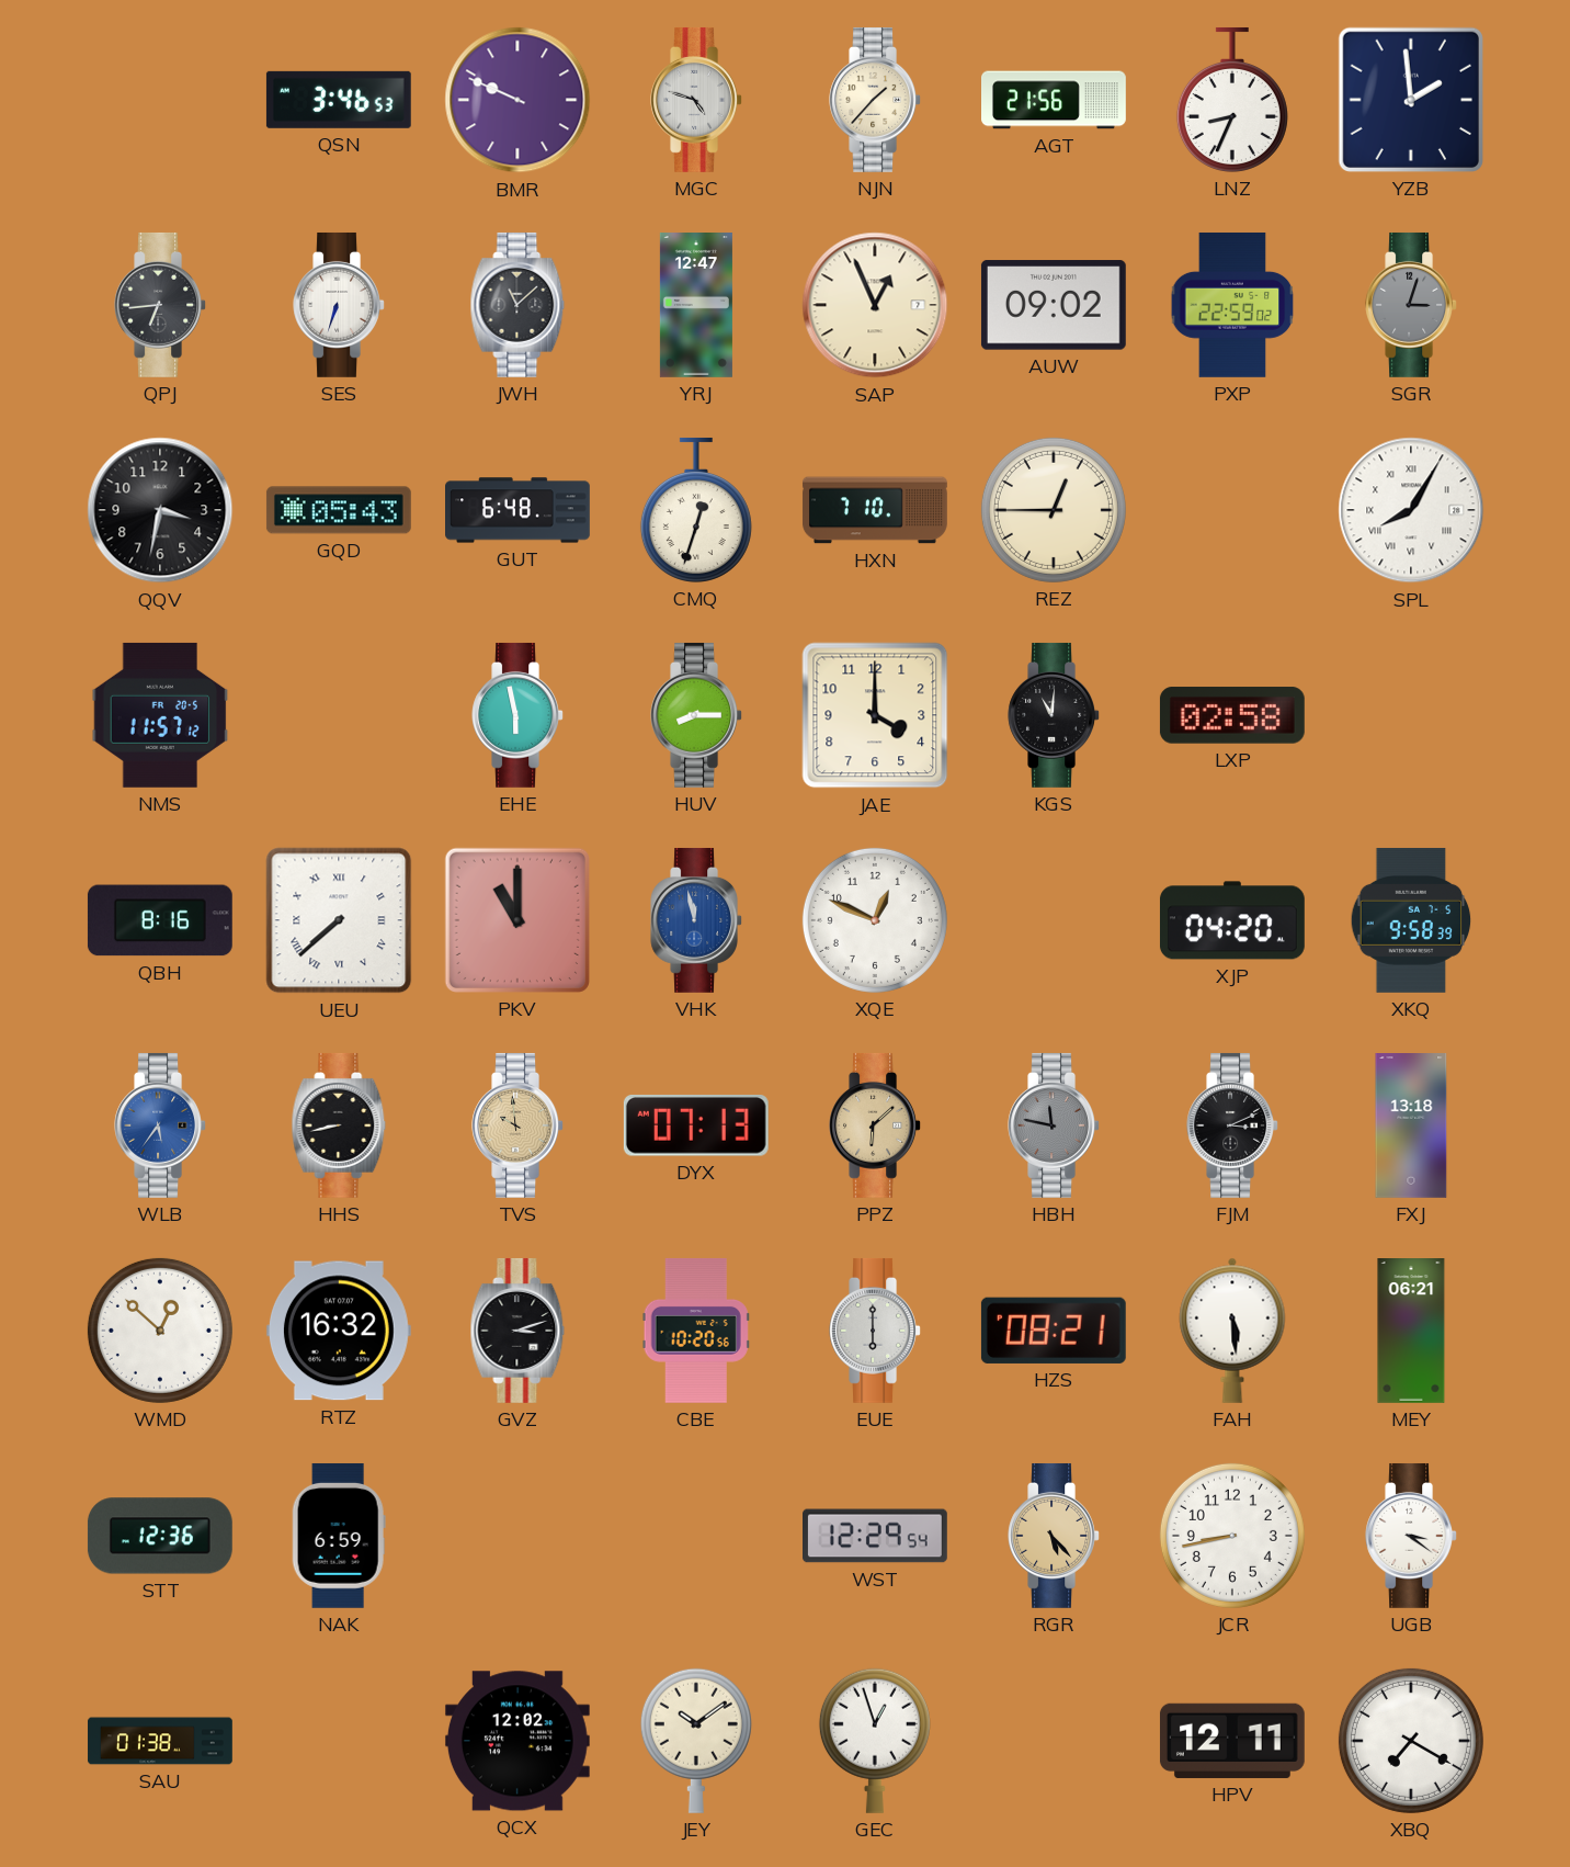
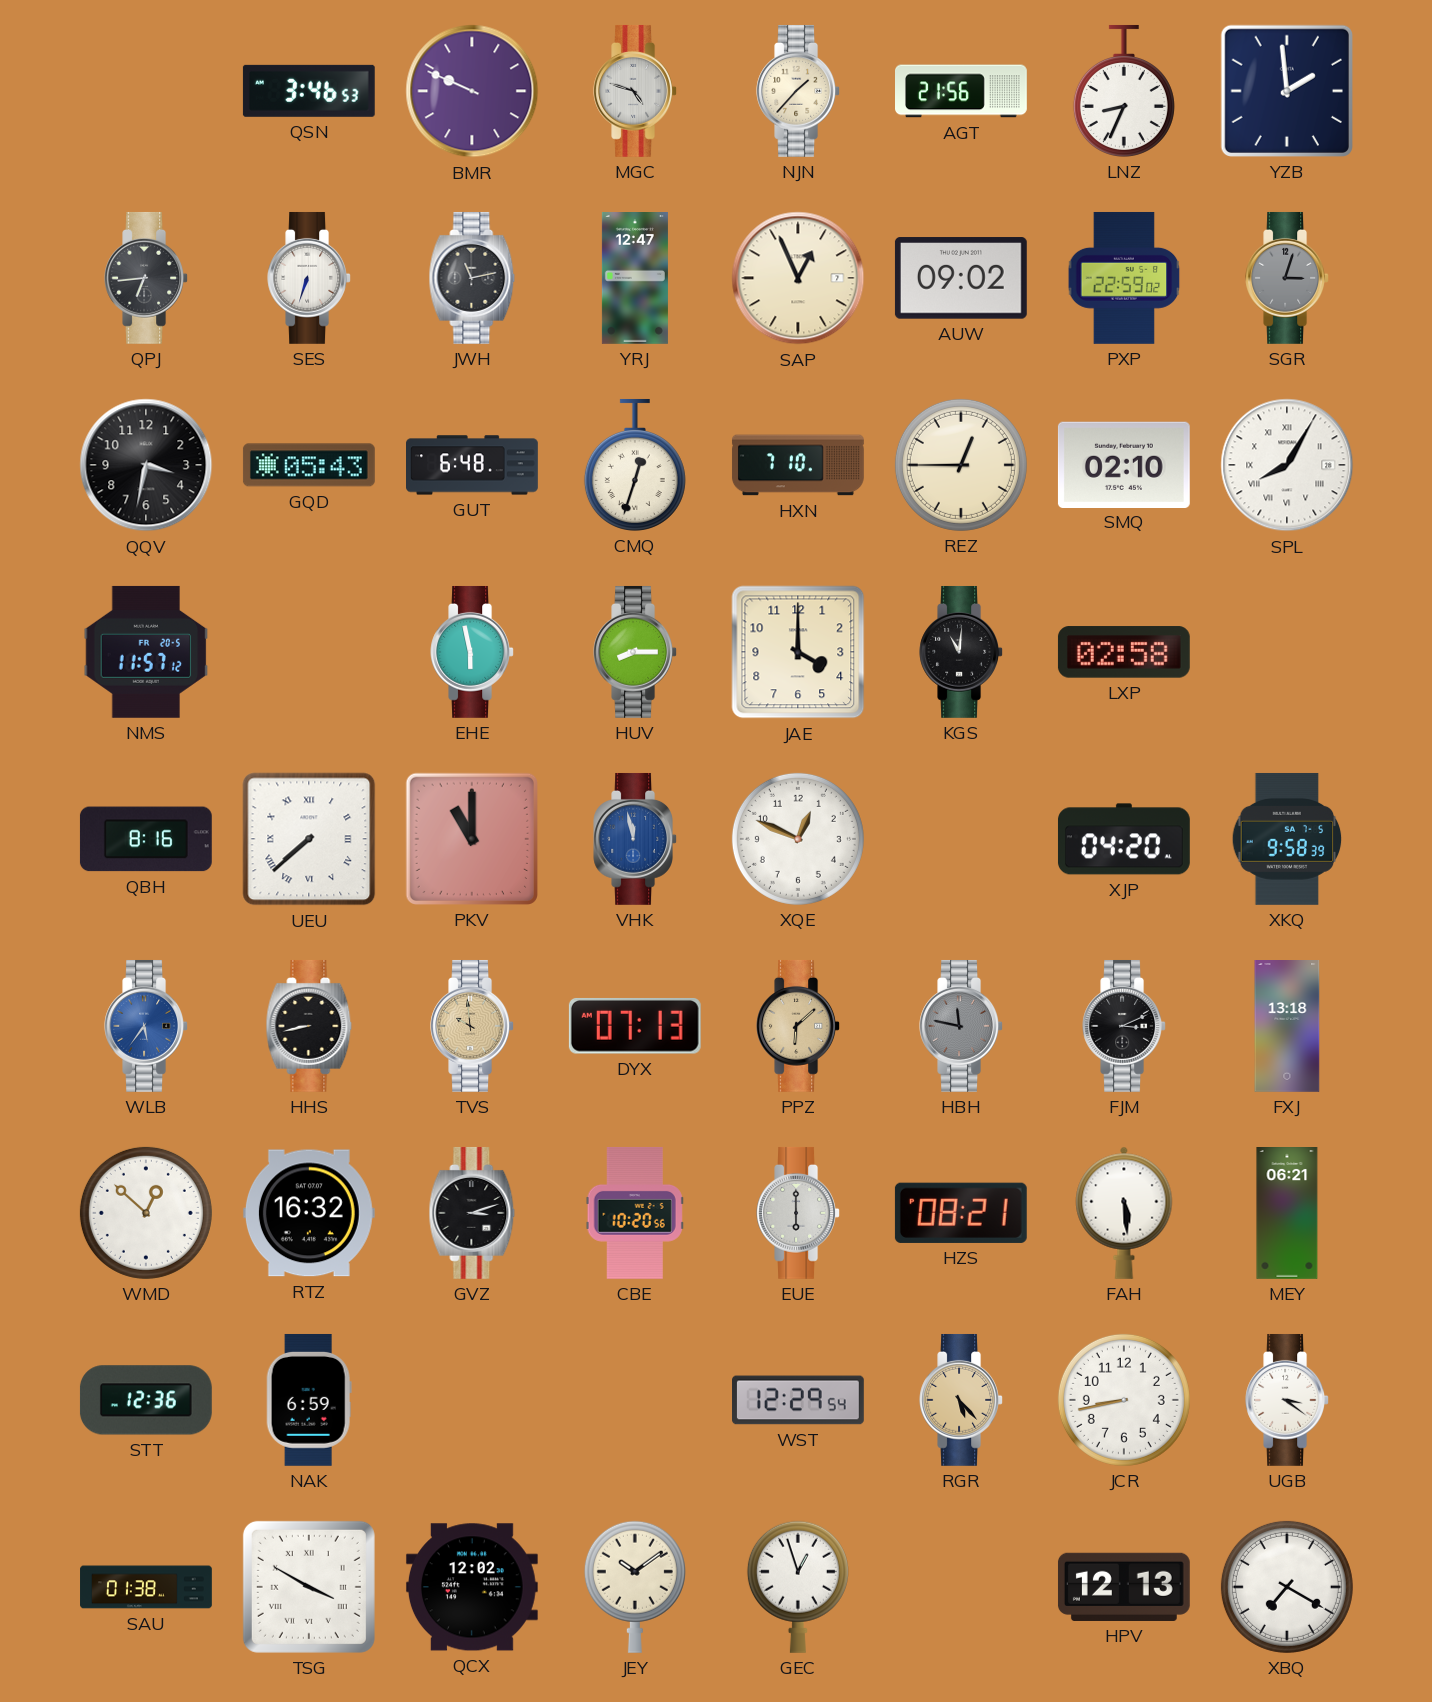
JWH: 11:08 -> 11:13
SMQ: none -> 02:10
TSG: none -> 3:50
HPV: 12:11 -> 12:13
